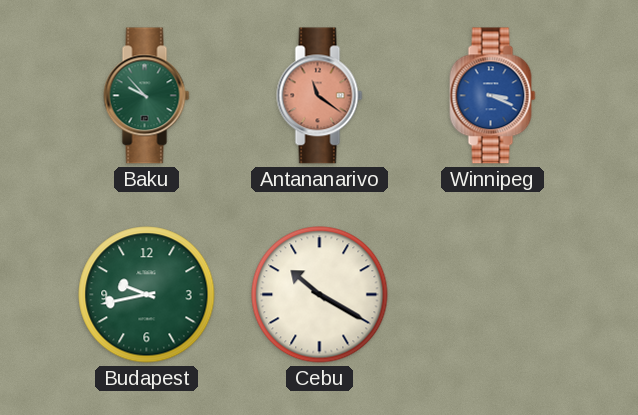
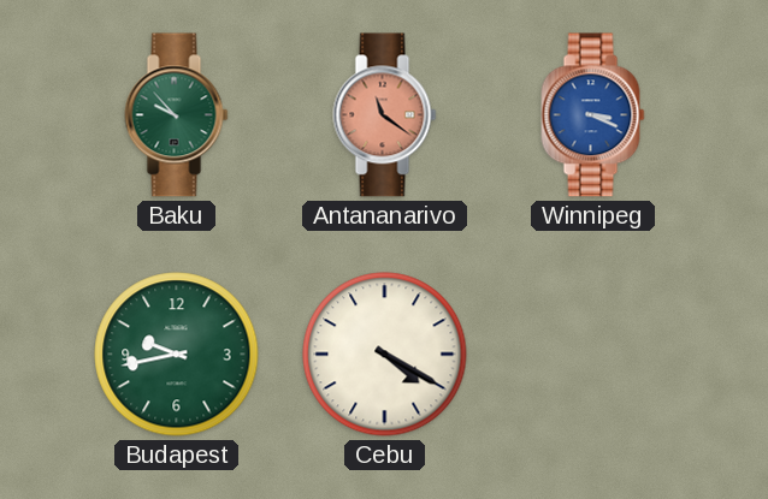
Cebu: 10:20 -> 4:20
